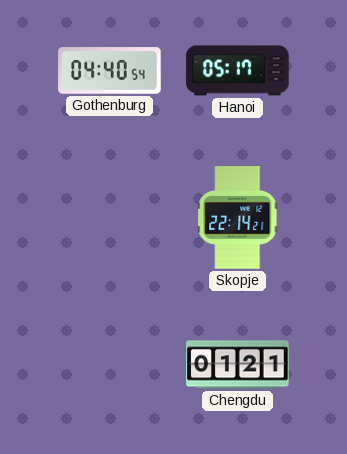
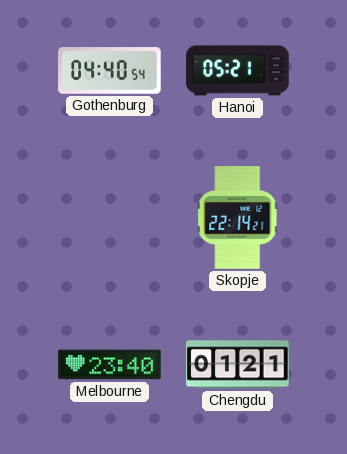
Hanoi: 05:17 -> 05:21
Melbourne: none -> 23:40
